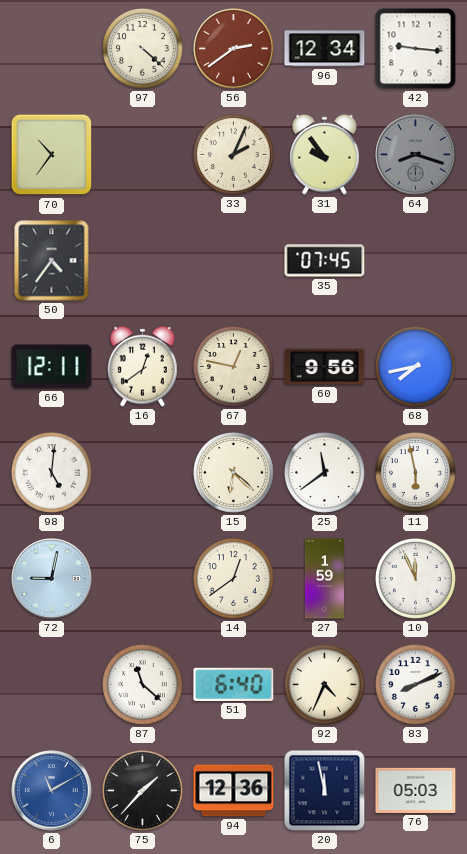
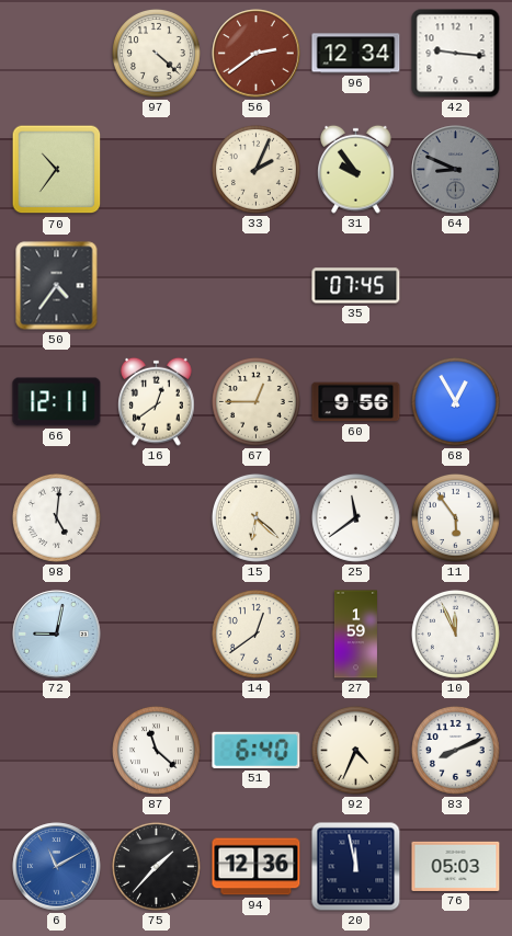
64: 8:18 -> 8:49
67: 12:47 -> 12:45
68: 7:43 -> 12:55
11: 5:58 -> 5:54
